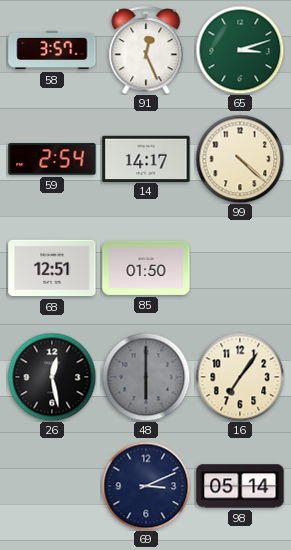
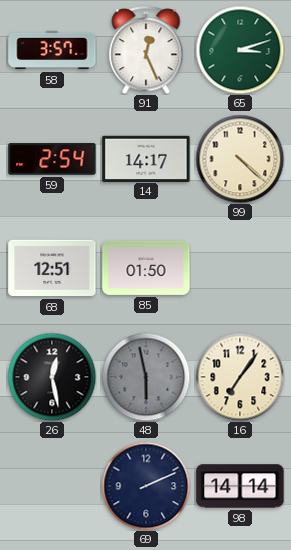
48: 6:00 -> 5:58
69: 3:11 -> 2:11
98: 05:14 -> 14:14
